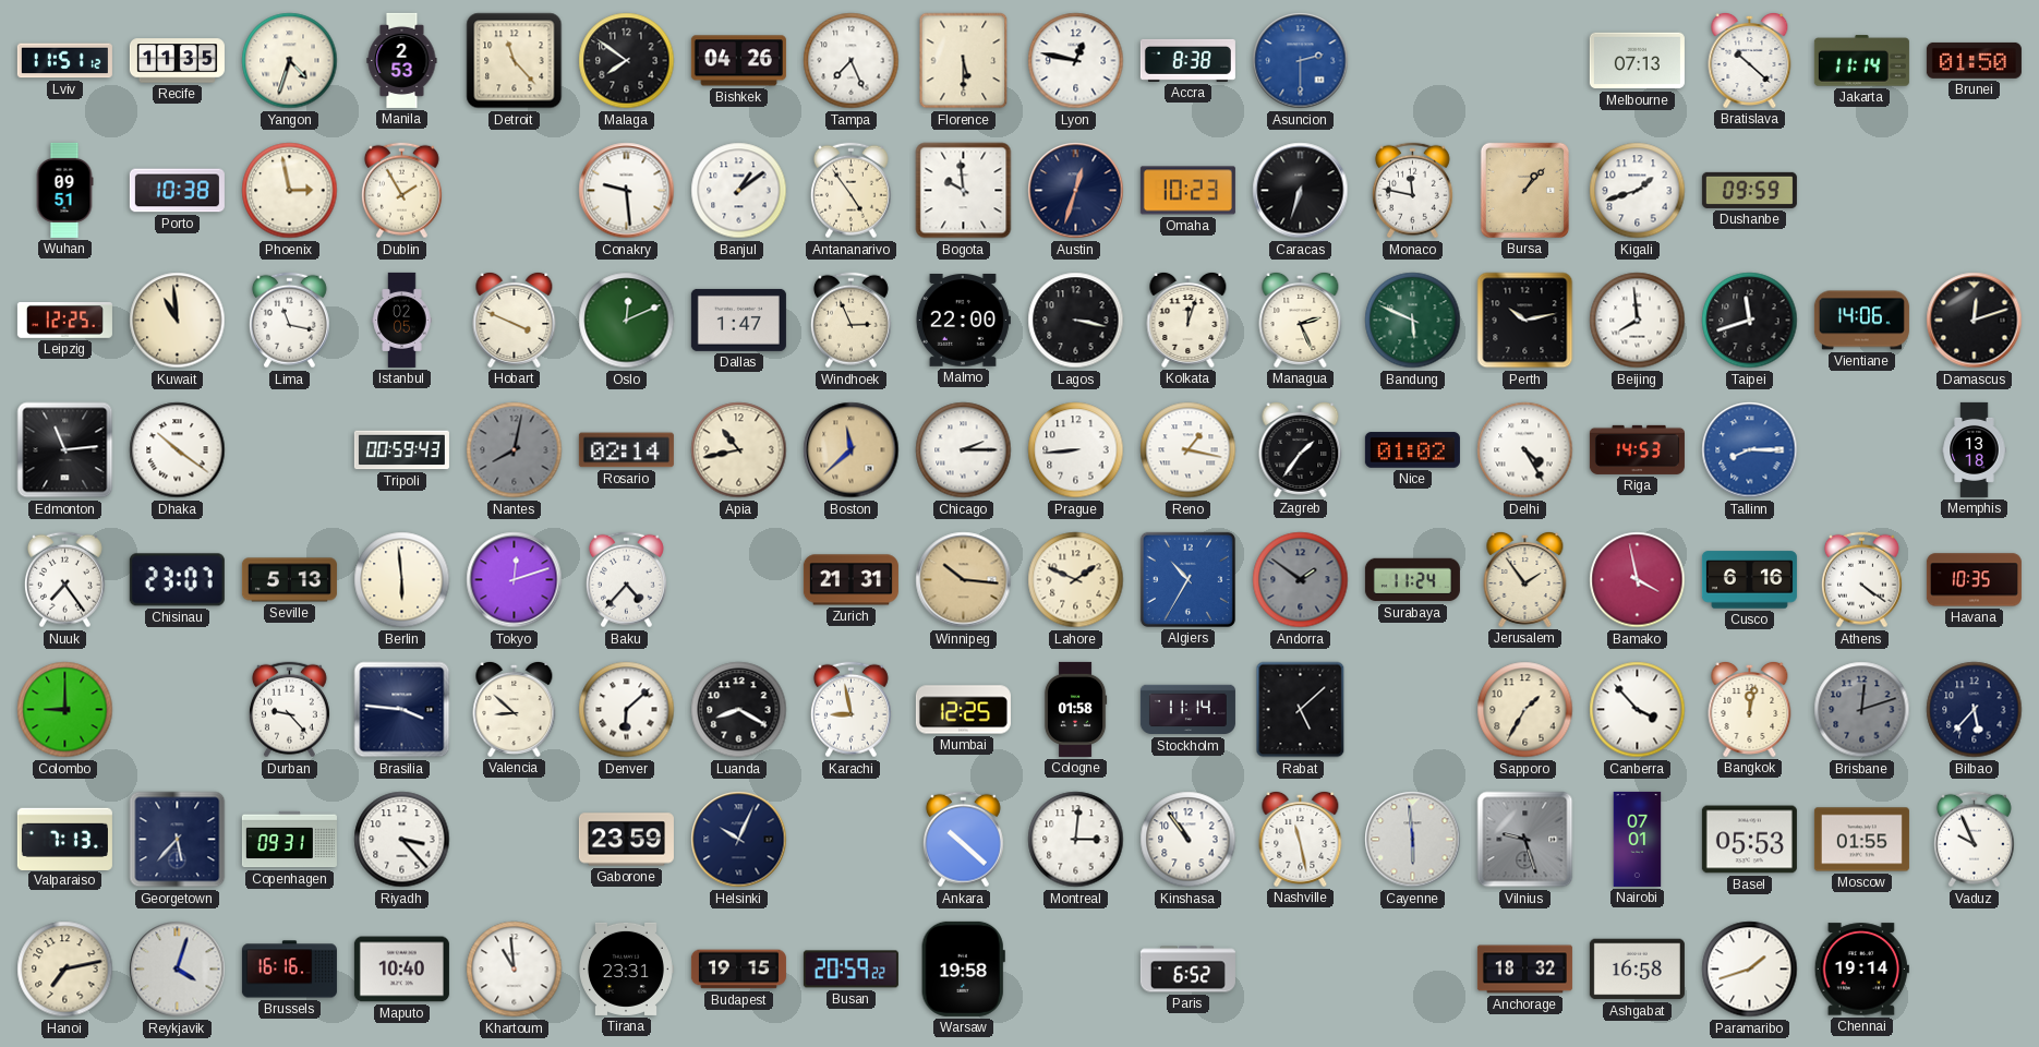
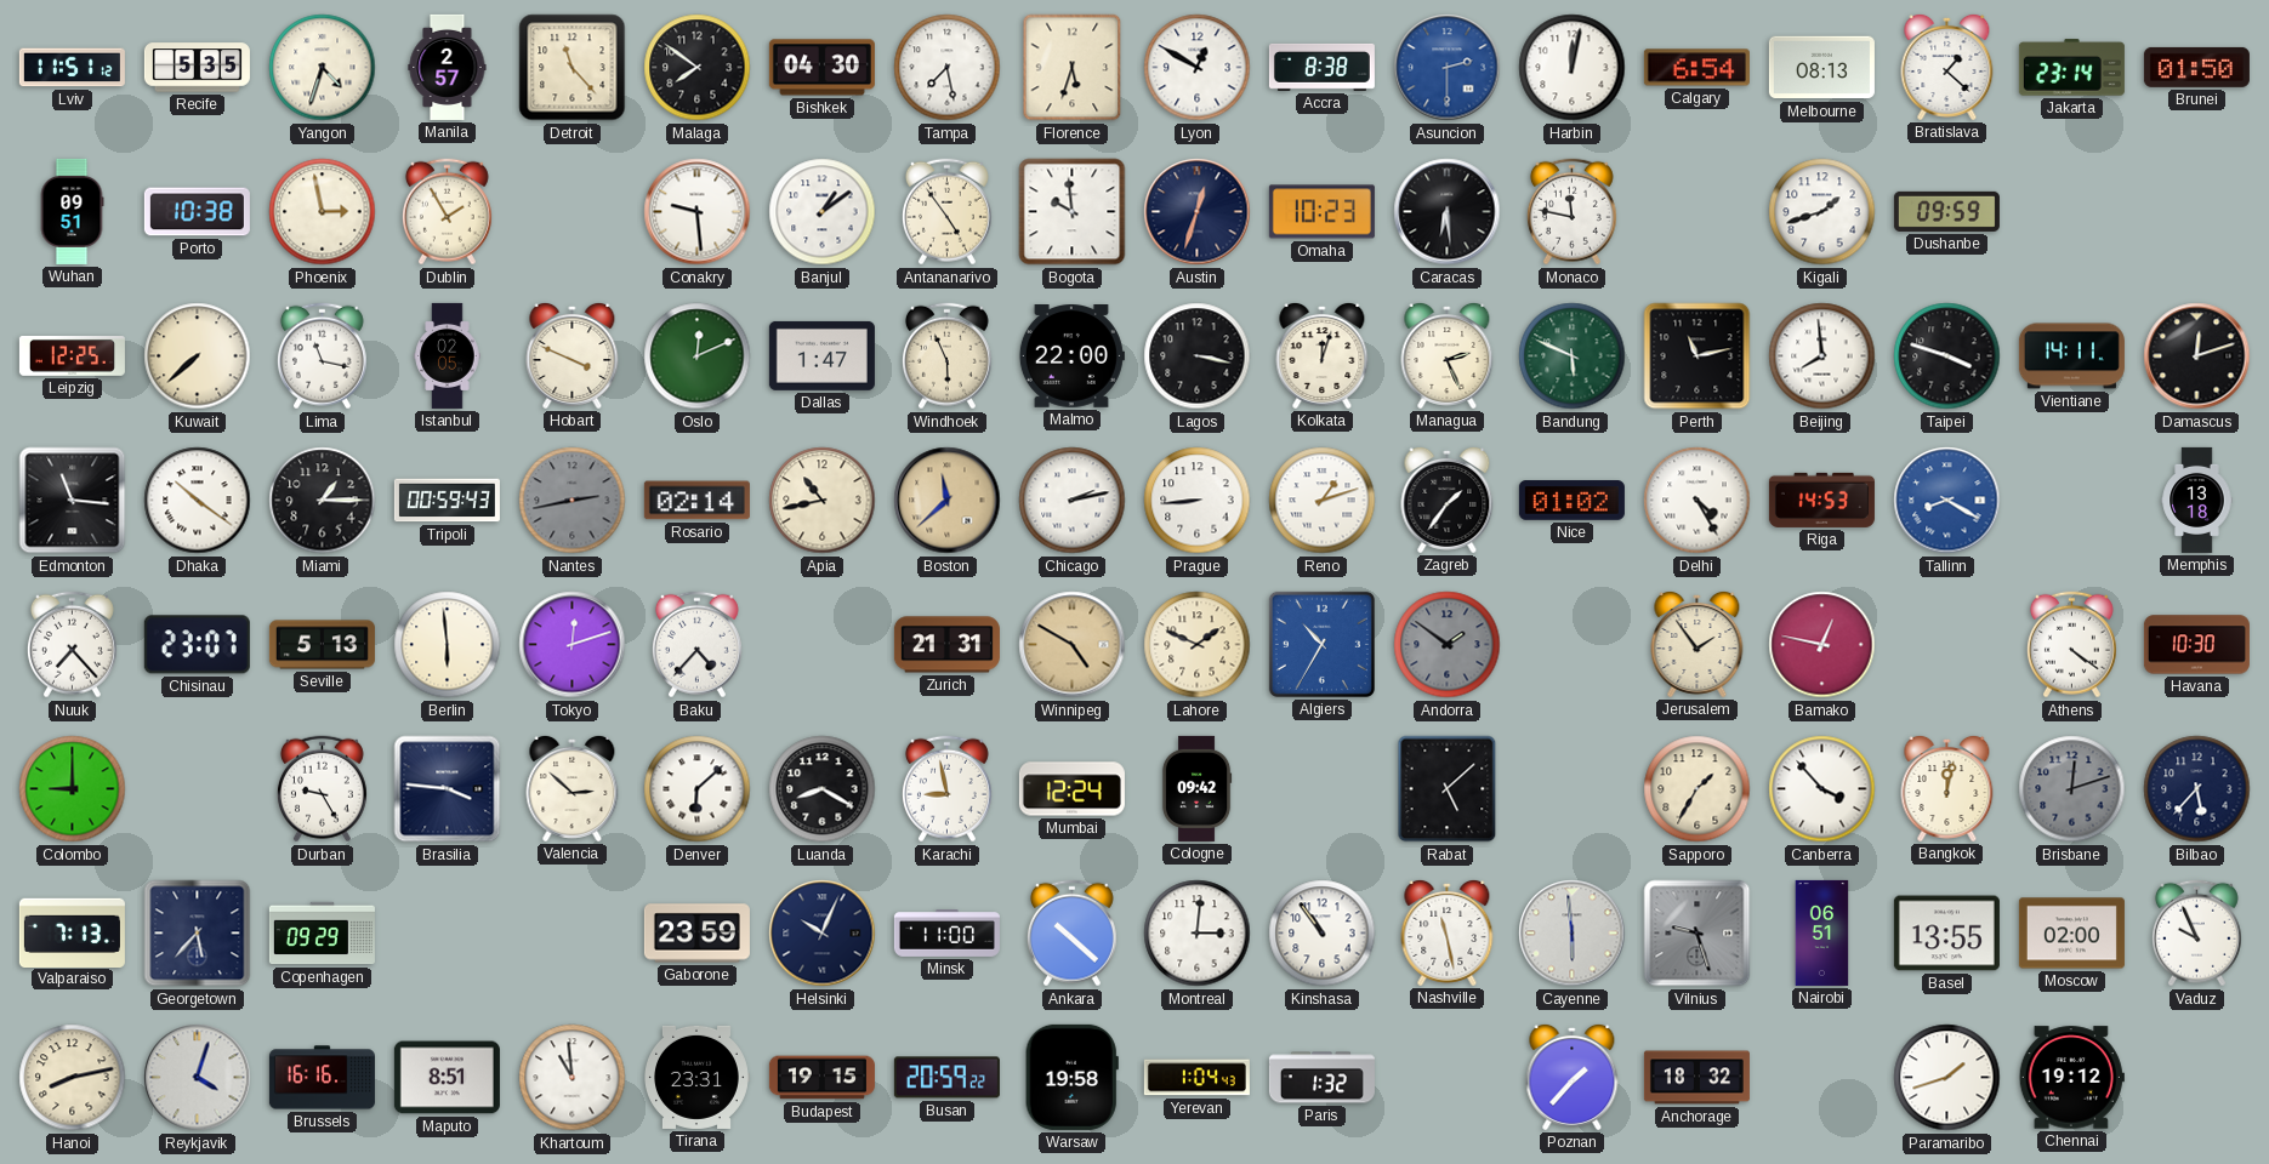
Recife: 11:35 -> 5:35
Manila: 2:53 -> 2:57
Bishkek: 04:26 -> 04:30
Tampa: 7:26 -> 7:28
Florence: 5:30 -> 5:33
Lyon: 12:47 -> 12:50
Harbin: none -> 12:02
Calgary: none -> 6:54
Melbourne: 07:13 -> 08:13
Bratislava: 10:22 -> 1:22
Jakarta: 11:14 -> 23:14
Caracas: 6:33 -> 6:29
Bursa: 1:07 -> none
Kuwait: 10:59 -> 7:38
Windhoek: 2:56 -> 5:56
Perth: 10:13 -> 11:13
Taipei: 11:42 -> 3:48
Vientiane: 14:06 -> 14:11
Edmonton: 11:14 -> 11:16
Miami: none -> 1:15
Nantes: 8:02 -> 2:43
Chicago: 2:15 -> 2:13
Reno: 1:17 -> 1:12
Tallinn: 8:15 -> 8:20
Nuuk: 7:24 -> 7:23
Winnipeg: 10:16 -> 4:50
Surabaya: 11:24 -> none
Bamako: 3:58 -> 12:47
Cusco: 6:16 -> none
Havana: 10:35 -> 10:30
Durban: 9:23 -> 9:25
Valencia: 8:52 -> 2:52
Mumbai: 12:25 -> 12:24
Cologne: 01:58 -> 09:42
Stockholm: 11:14 -> none
Copenhagen: 09:31 -> 09:29
Riyadh: 3:23 -> none
Minsk: none -> 11:00
Nairobi: 07:01 -> 06:51
Basel: 05:53 -> 13:55
Moscow: 01:55 -> 02:00
Hanoi: 7:13 -> 8:13
Maputo: 10:40 -> 8:51
Yerevan: none -> 1:04
Paris: 6:52 -> 1:32
Poznan: none -> 1:37
Ashgabat: 16:58 -> none
Chennai: 19:14 -> 19:12
